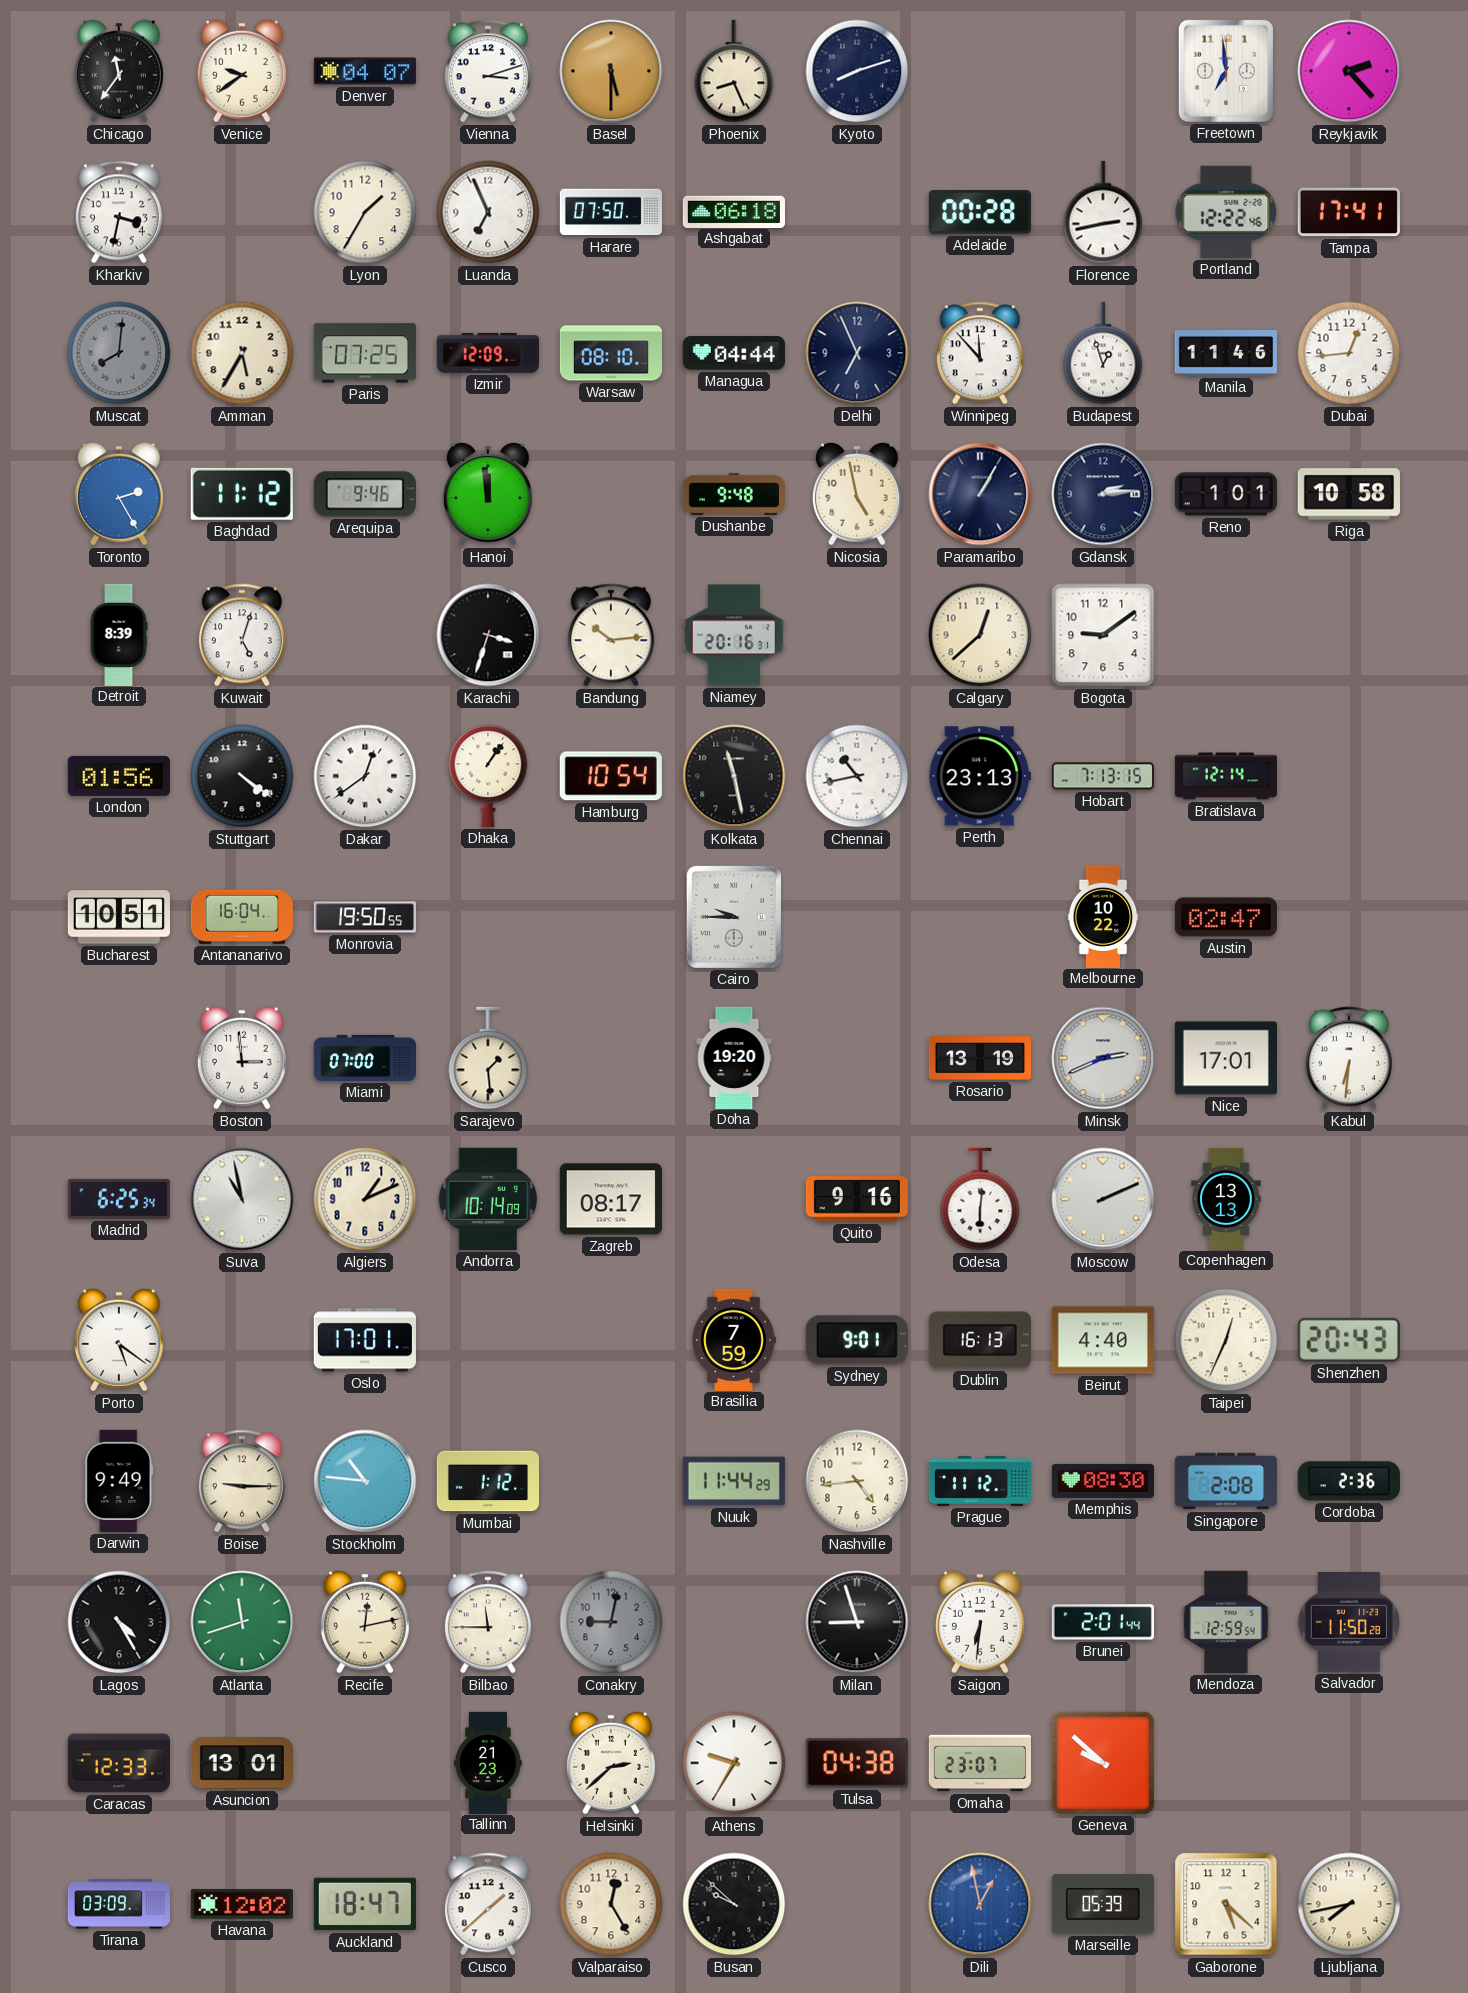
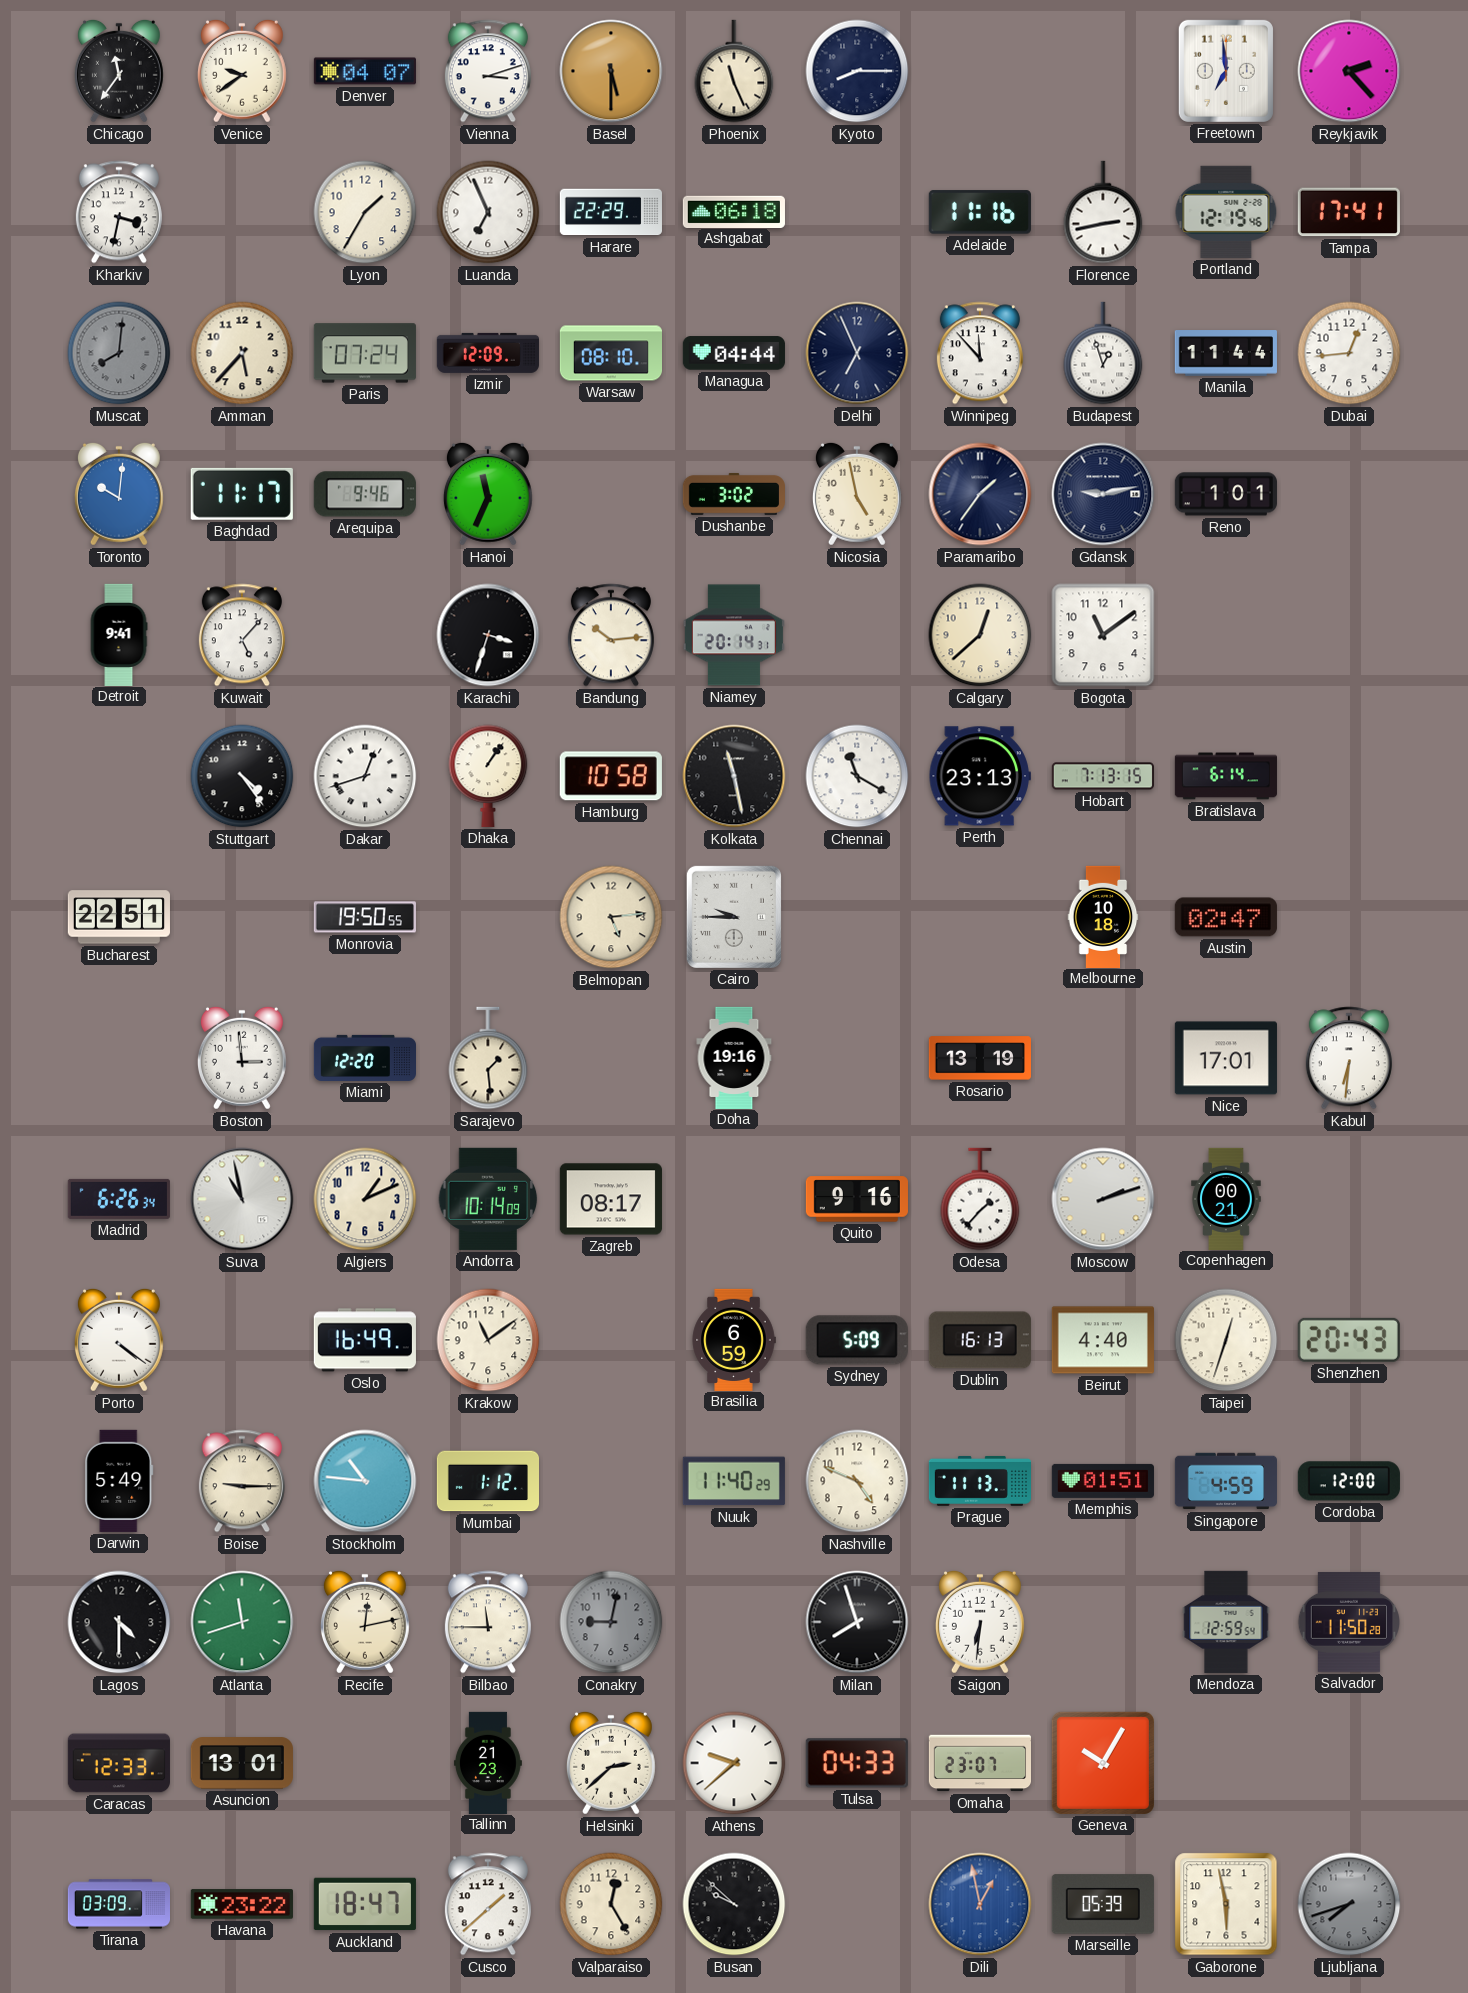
Phoenix: 8:26 -> 11:26
Kyoto: 8:12 -> 8:15
Harare: 07:50 -> 22:29
Adelaide: 00:28 -> 11:16
Portland: 12:22 -> 12:19
Amman: 5:35 -> 5:37
Paris: 07:25 -> 07:24
Manila: 11:46 -> 11:44
Toronto: 2:25 -> 10:01
Baghdad: 11:12 -> 11:17
Hanoi: 11:59 -> 11:34
Dushanbe: 9:48 -> 3:02
Paramaribo: 1:05 -> 1:36
Gdansk: 2:14 -> 9:13
Riga: 10:58 -> none
Detroit: 8:39 -> 9:41
Kuwait: 5:03 -> 5:07
Niamey: 20:16 -> 20:14
Bogota: 9:09 -> 11:09
London: 01:56 -> none
Stuttgart: 4:21 -> 4:24
Dakar: 12:39 -> 12:42
Hamburg: 10:54 -> 10:58
Chennai: 10:43 -> 11:20
Bratislava: 12:14 -> 6:14
Bucharest: 10:51 -> 22:51
Antananarivo: 16:04 -> none
Belmopan: none -> 5:14
Melbourne: 10:22 -> 10:18
Miami: 07:00 -> 12:20
Doha: 19:20 -> 19:16
Minsk: 2:41 -> none
Madrid: 6:25 -> 6:26
Odesa: 6:01 -> 1:37
Moscow: 2:11 -> 2:12
Copenhagen: 13:13 -> 00:21
Porto: 5:21 -> 4:21
Oslo: 17:01 -> 16:49
Krakow: none -> 11:09
Brasilia: 7:59 -> 6:59
Sydney: 9:01 -> 5:09
Taipei: 12:34 -> 12:33
Darwin: 9:49 -> 5:49
Nuuk: 11:44 -> 11:40
Nashville: 4:44 -> 4:49
Prague: 11:12 -> 11:13
Memphis: 08:30 -> 01:51
Singapore: 2:08 -> 4:59
Cordoba: 2:36 -> 12:00
Lagos: 4:25 -> 4:30
Milan: 8:57 -> 7:57
Brunei: 2:01 -> none
Athens: 9:35 -> 9:38
Tulsa: 04:38 -> 04:33
Geneva: 9:52 -> 10:05
Havana: 12:02 -> 23:22
Gaborone: 5:22 -> 5:58
Ljubljana: 7:43 -> 7:42
Ljubljana dial: cream -> grey
